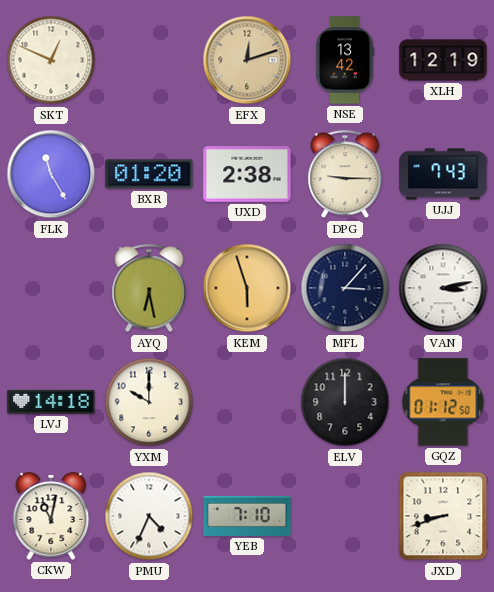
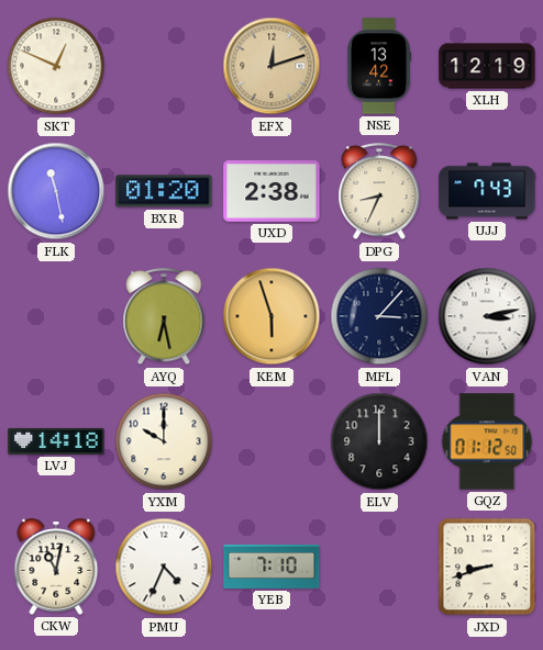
FLK: 11:25 -> 11:28
DPG: 9:15 -> 8:34
